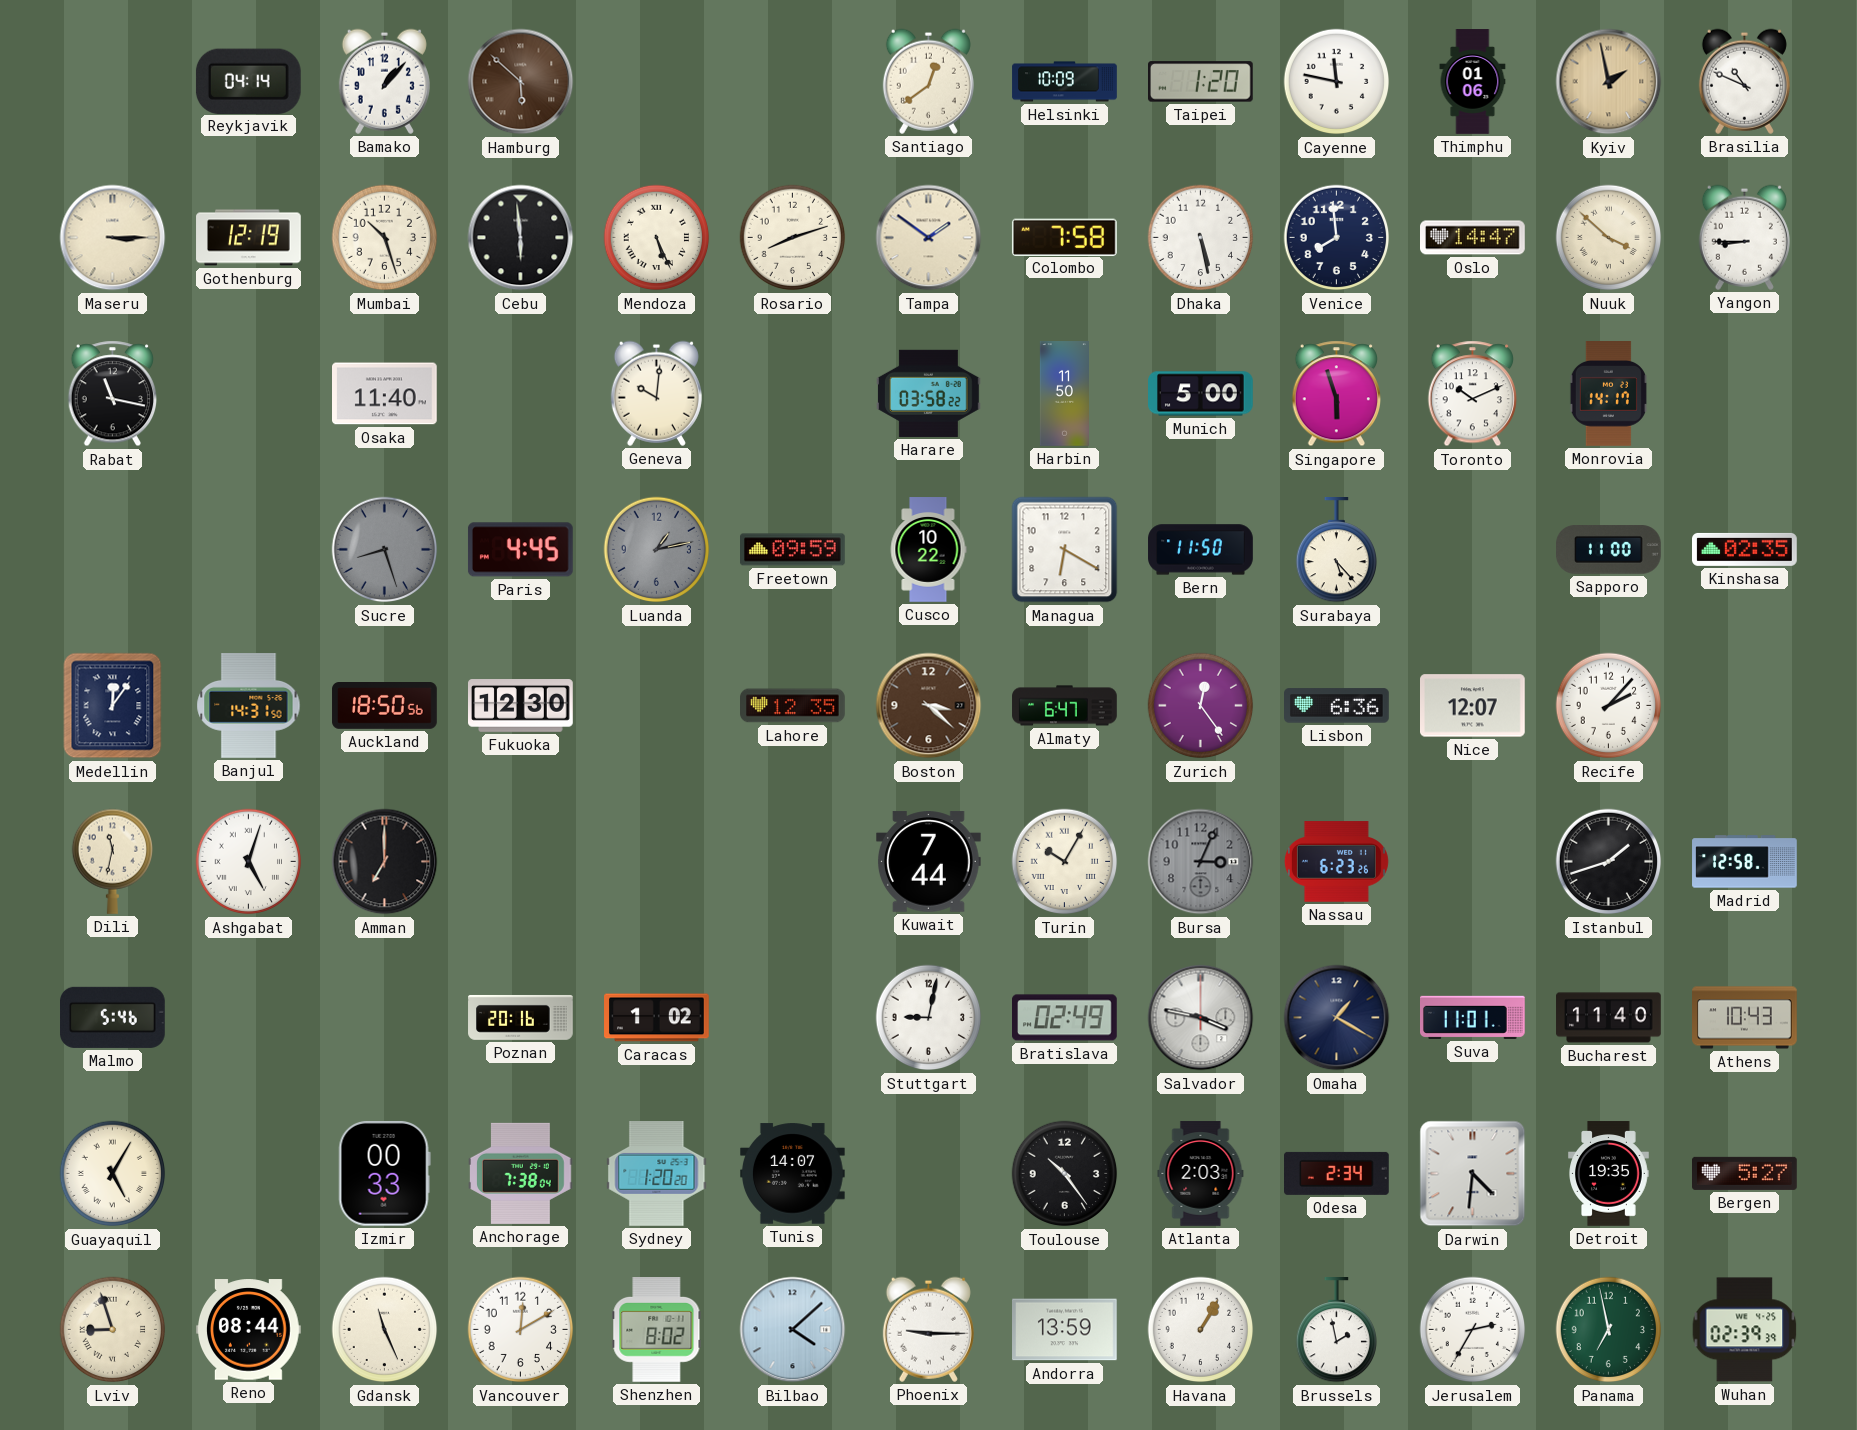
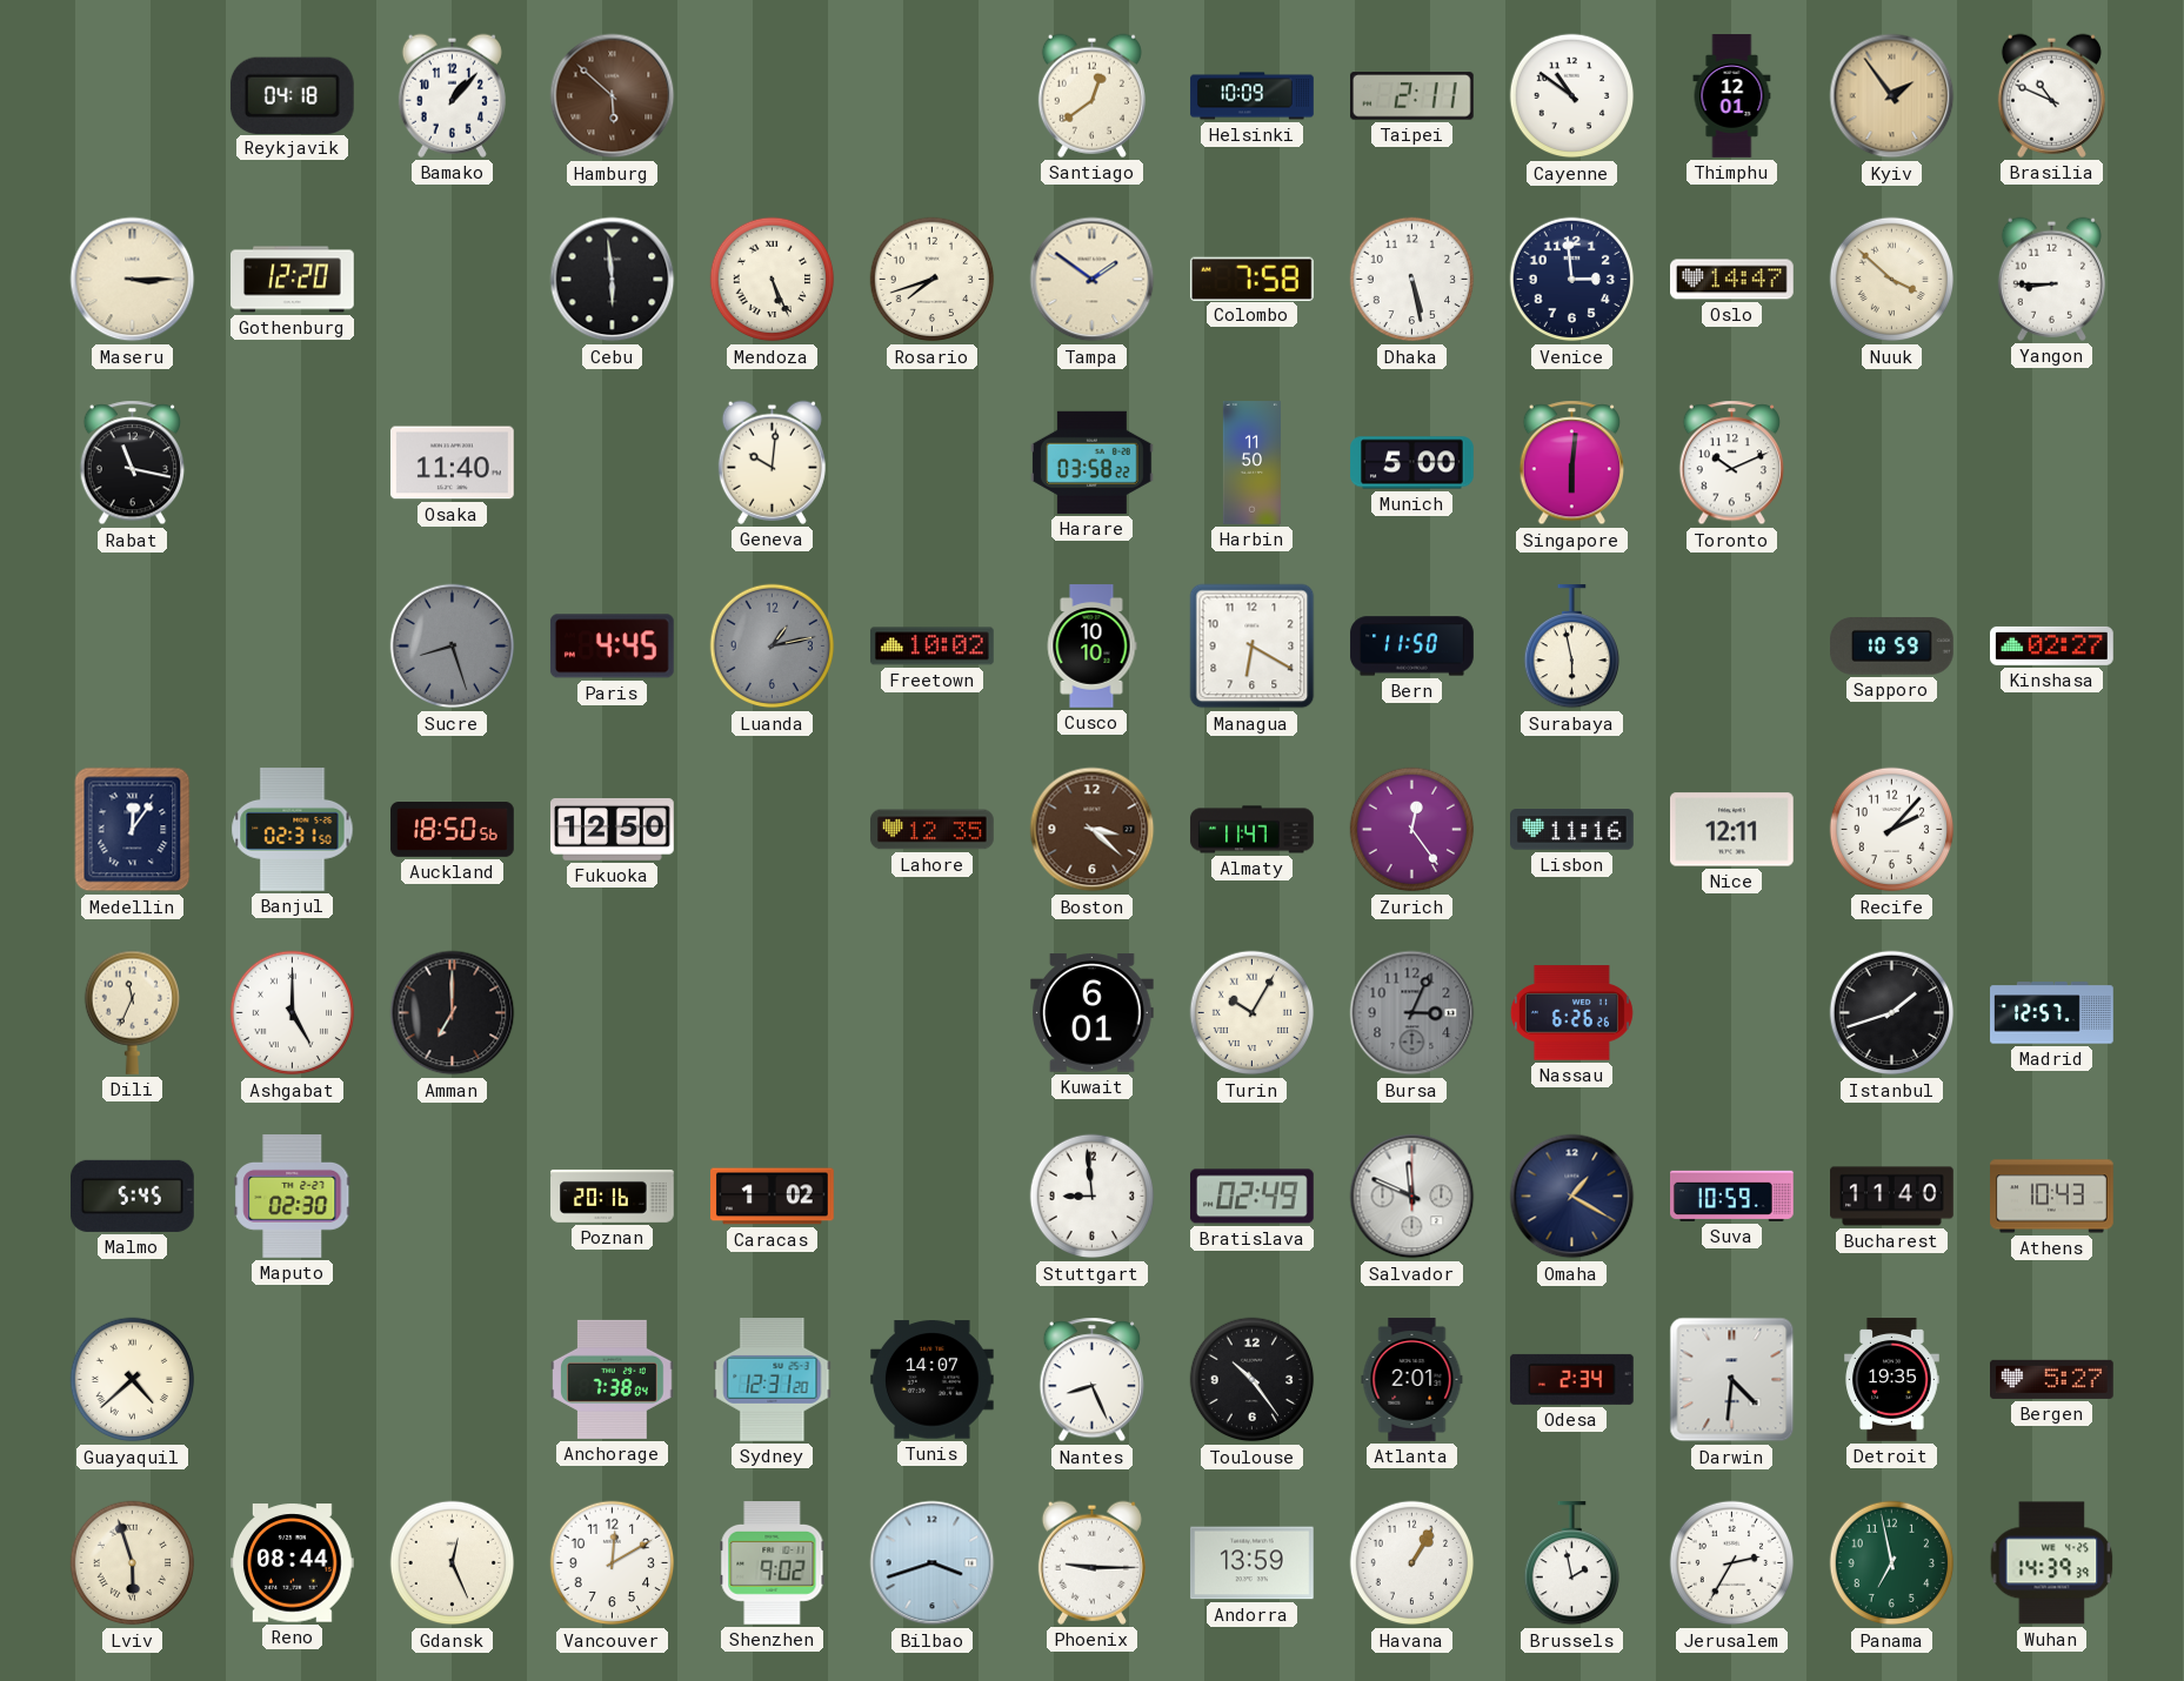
Reykjavik: 04:14 -> 04:18
Taipei: 1:20 -> 2:11
Cayenne: 11:47 -> 10:51
Thimphu: 01:06 -> 12:01
Kyiv: 1:58 -> 1:54
Gothenburg: 12:19 -> 12:20
Mumbai: 10:27 -> none
Rosario: 8:12 -> 7:42
Venice: 7:59 -> 2:59
Singapore: 5:57 -> 6:01
Monrovia: 14:17 -> none
Freetown: 09:59 -> 10:02
Cusco: 10:22 -> 10:10
Surabaya: 5:23 -> 5:58
Sapporo: 11:00 -> 10:59
Kinshasa: 02:35 -> 02:27
Banjul: 14:31 -> 02:31
Fukuoka: 12:30 -> 12:50
Almaty: 6:47 -> 11:47
Lisbon: 6:36 -> 11:16
Nice: 12:07 -> 12:11
Dili: 11:32 -> 11:34
Ashgabat: 5:03 -> 5:00
Kuwait: 7:44 -> 6:01
Nassau: 6:23 -> 6:26
Madrid: 12:58 -> 12:57
Malmo: 5:46 -> 5:45
Maputo: none -> 02:30
Stuttgart: 9:02 -> 8:59
Salvador: 3:47 -> 11:49
Suva: 11:01 -> 10:59
Guayaquil: 5:05 -> 4:38
Izmir: 00:33 -> none
Sydney: 1:20 -> 12:31
Nantes: none -> 8:26
Atlanta: 2:03 -> 2:01
Lviv: 8:57 -> 5:57
Gdansk: 11:26 -> 12:26
Shenzhen: 8:02 -> 9:02
Bilbao: 4:08 -> 3:42
Wuhan: 02:39 -> 14:39
